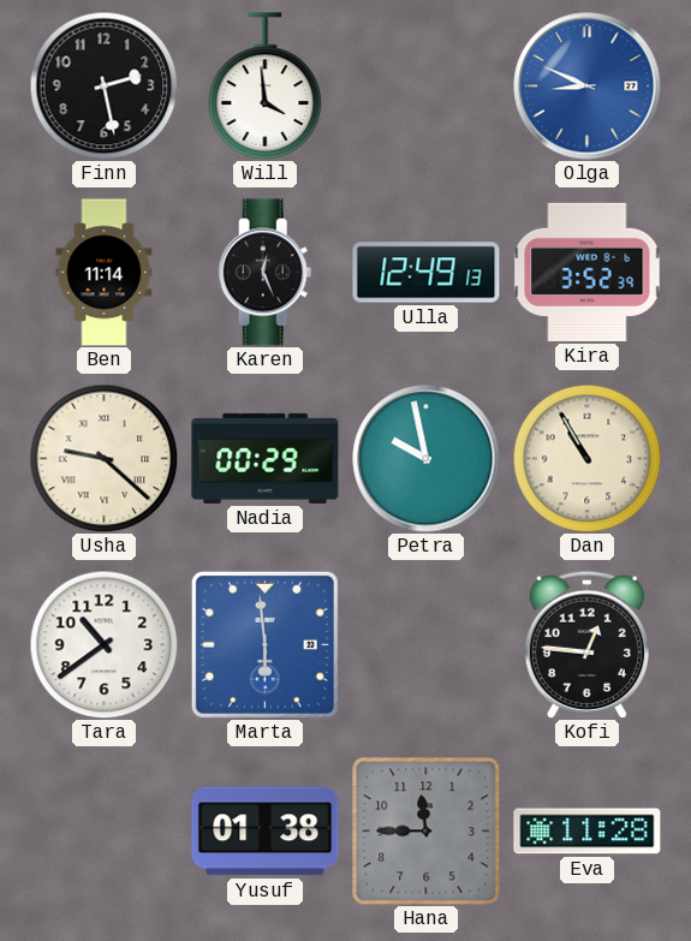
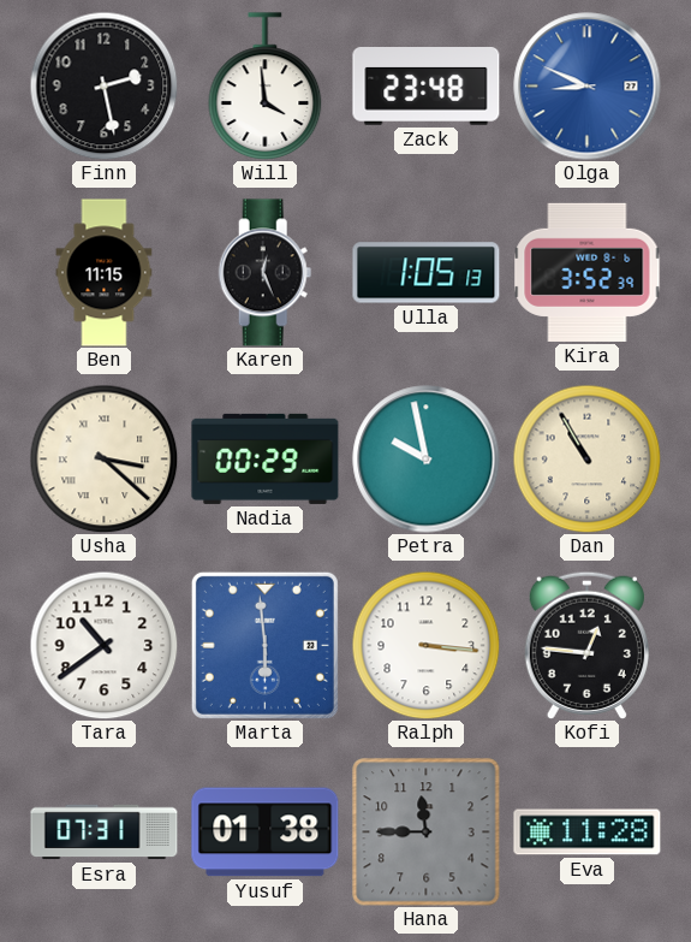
Zack: none -> 23:48
Ben: 11:14 -> 11:15
Ulla: 12:49 -> 1:05
Usha: 9:22 -> 3:22
Ralph: none -> 3:16
Esra: none -> 07:31
